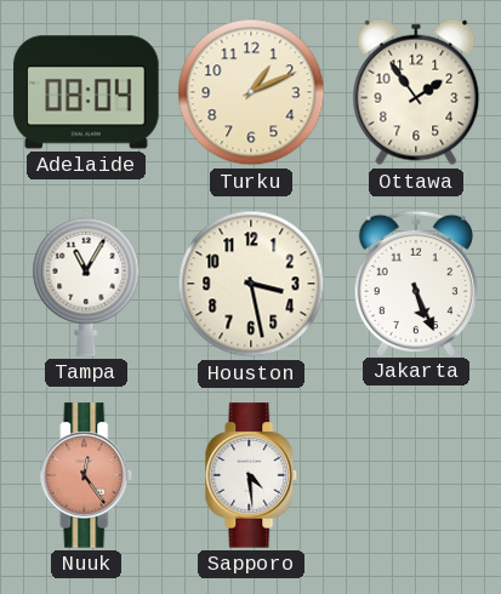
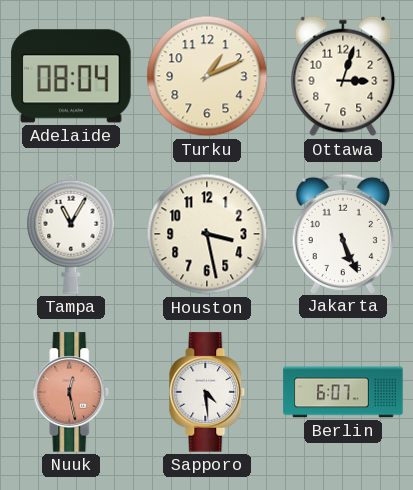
Ottawa: 1:54 -> 3:03
Nuuk: 12:24 -> 12:28
Berlin: none -> 6:07
